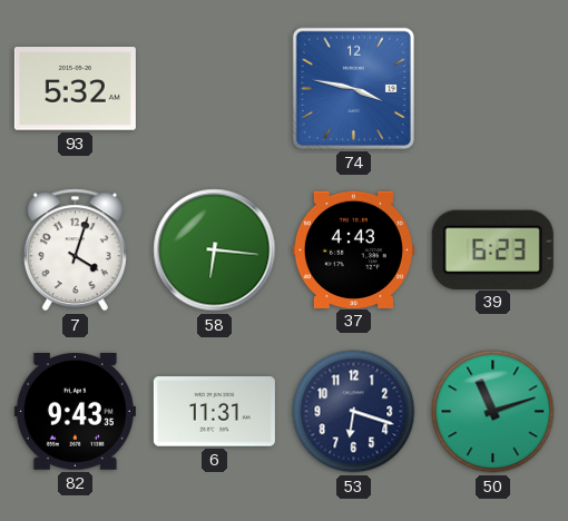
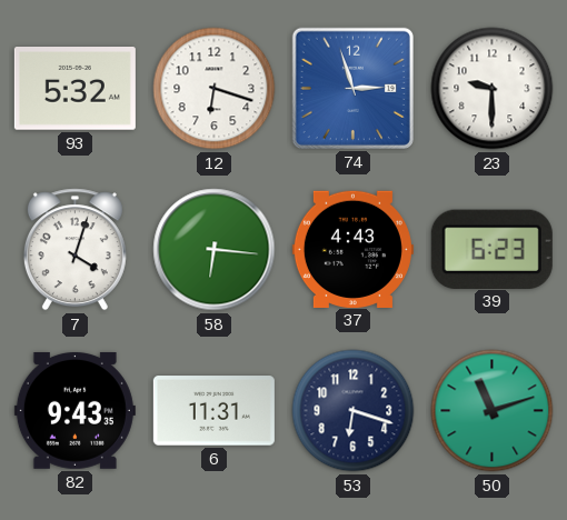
12: none -> 6:18
74: 3:47 -> 2:57
23: none -> 9:30
